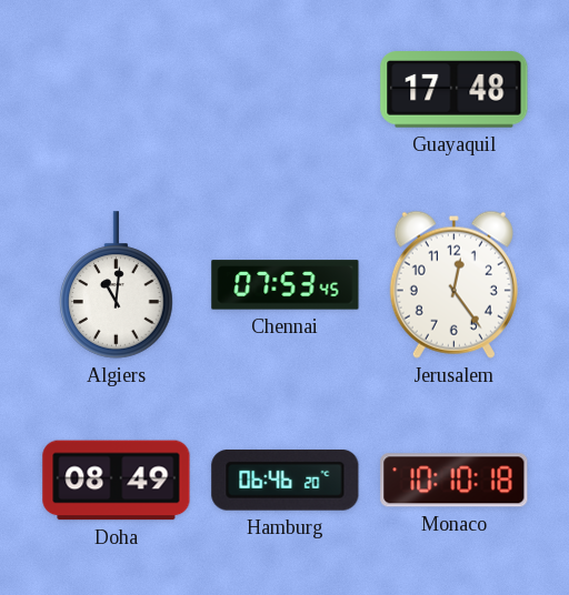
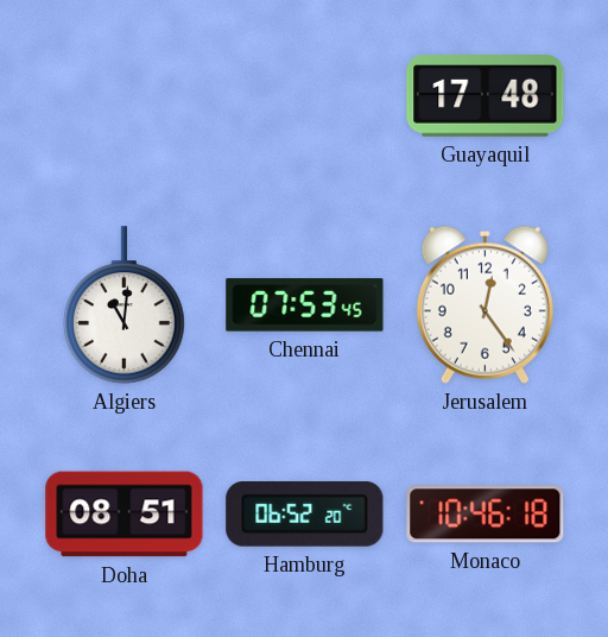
Doha: 08:49 -> 08:51
Hamburg: 06:46 -> 06:52
Monaco: 10:10 -> 10:46
